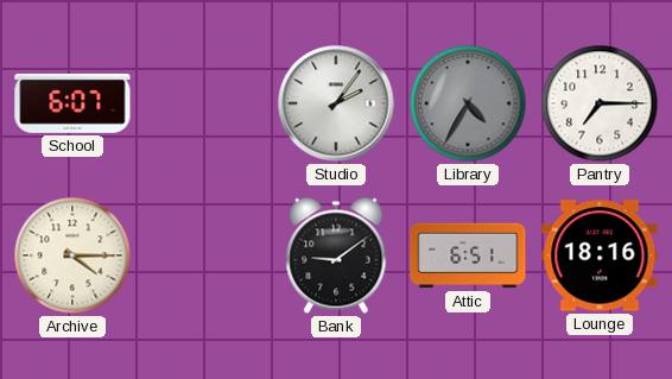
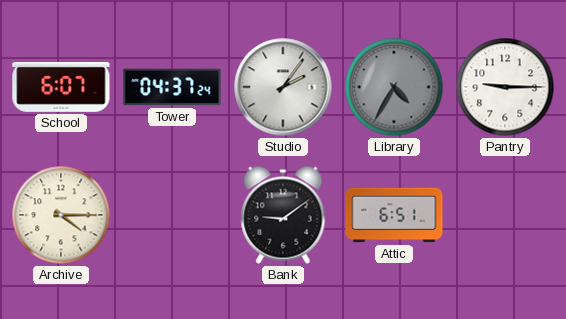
Tower: none -> 04:37
Pantry: 7:15 -> 9:15
Lounge: 18:16 -> none
